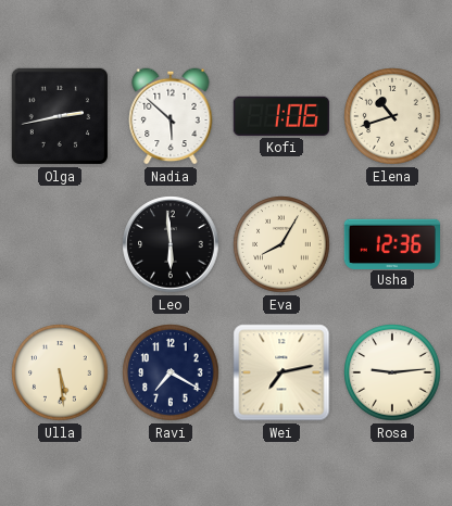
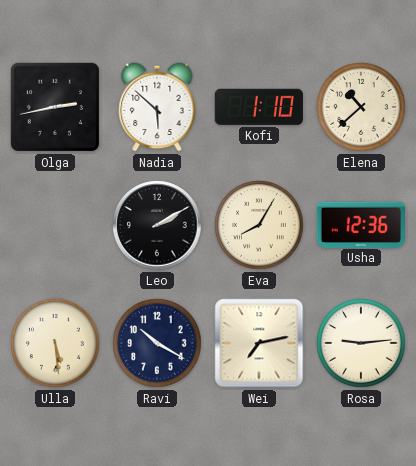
Kofi: 1:06 -> 1:10
Elena: 10:42 -> 10:38
Leo: 5:59 -> 2:10
Ravi: 7:20 -> 10:20
